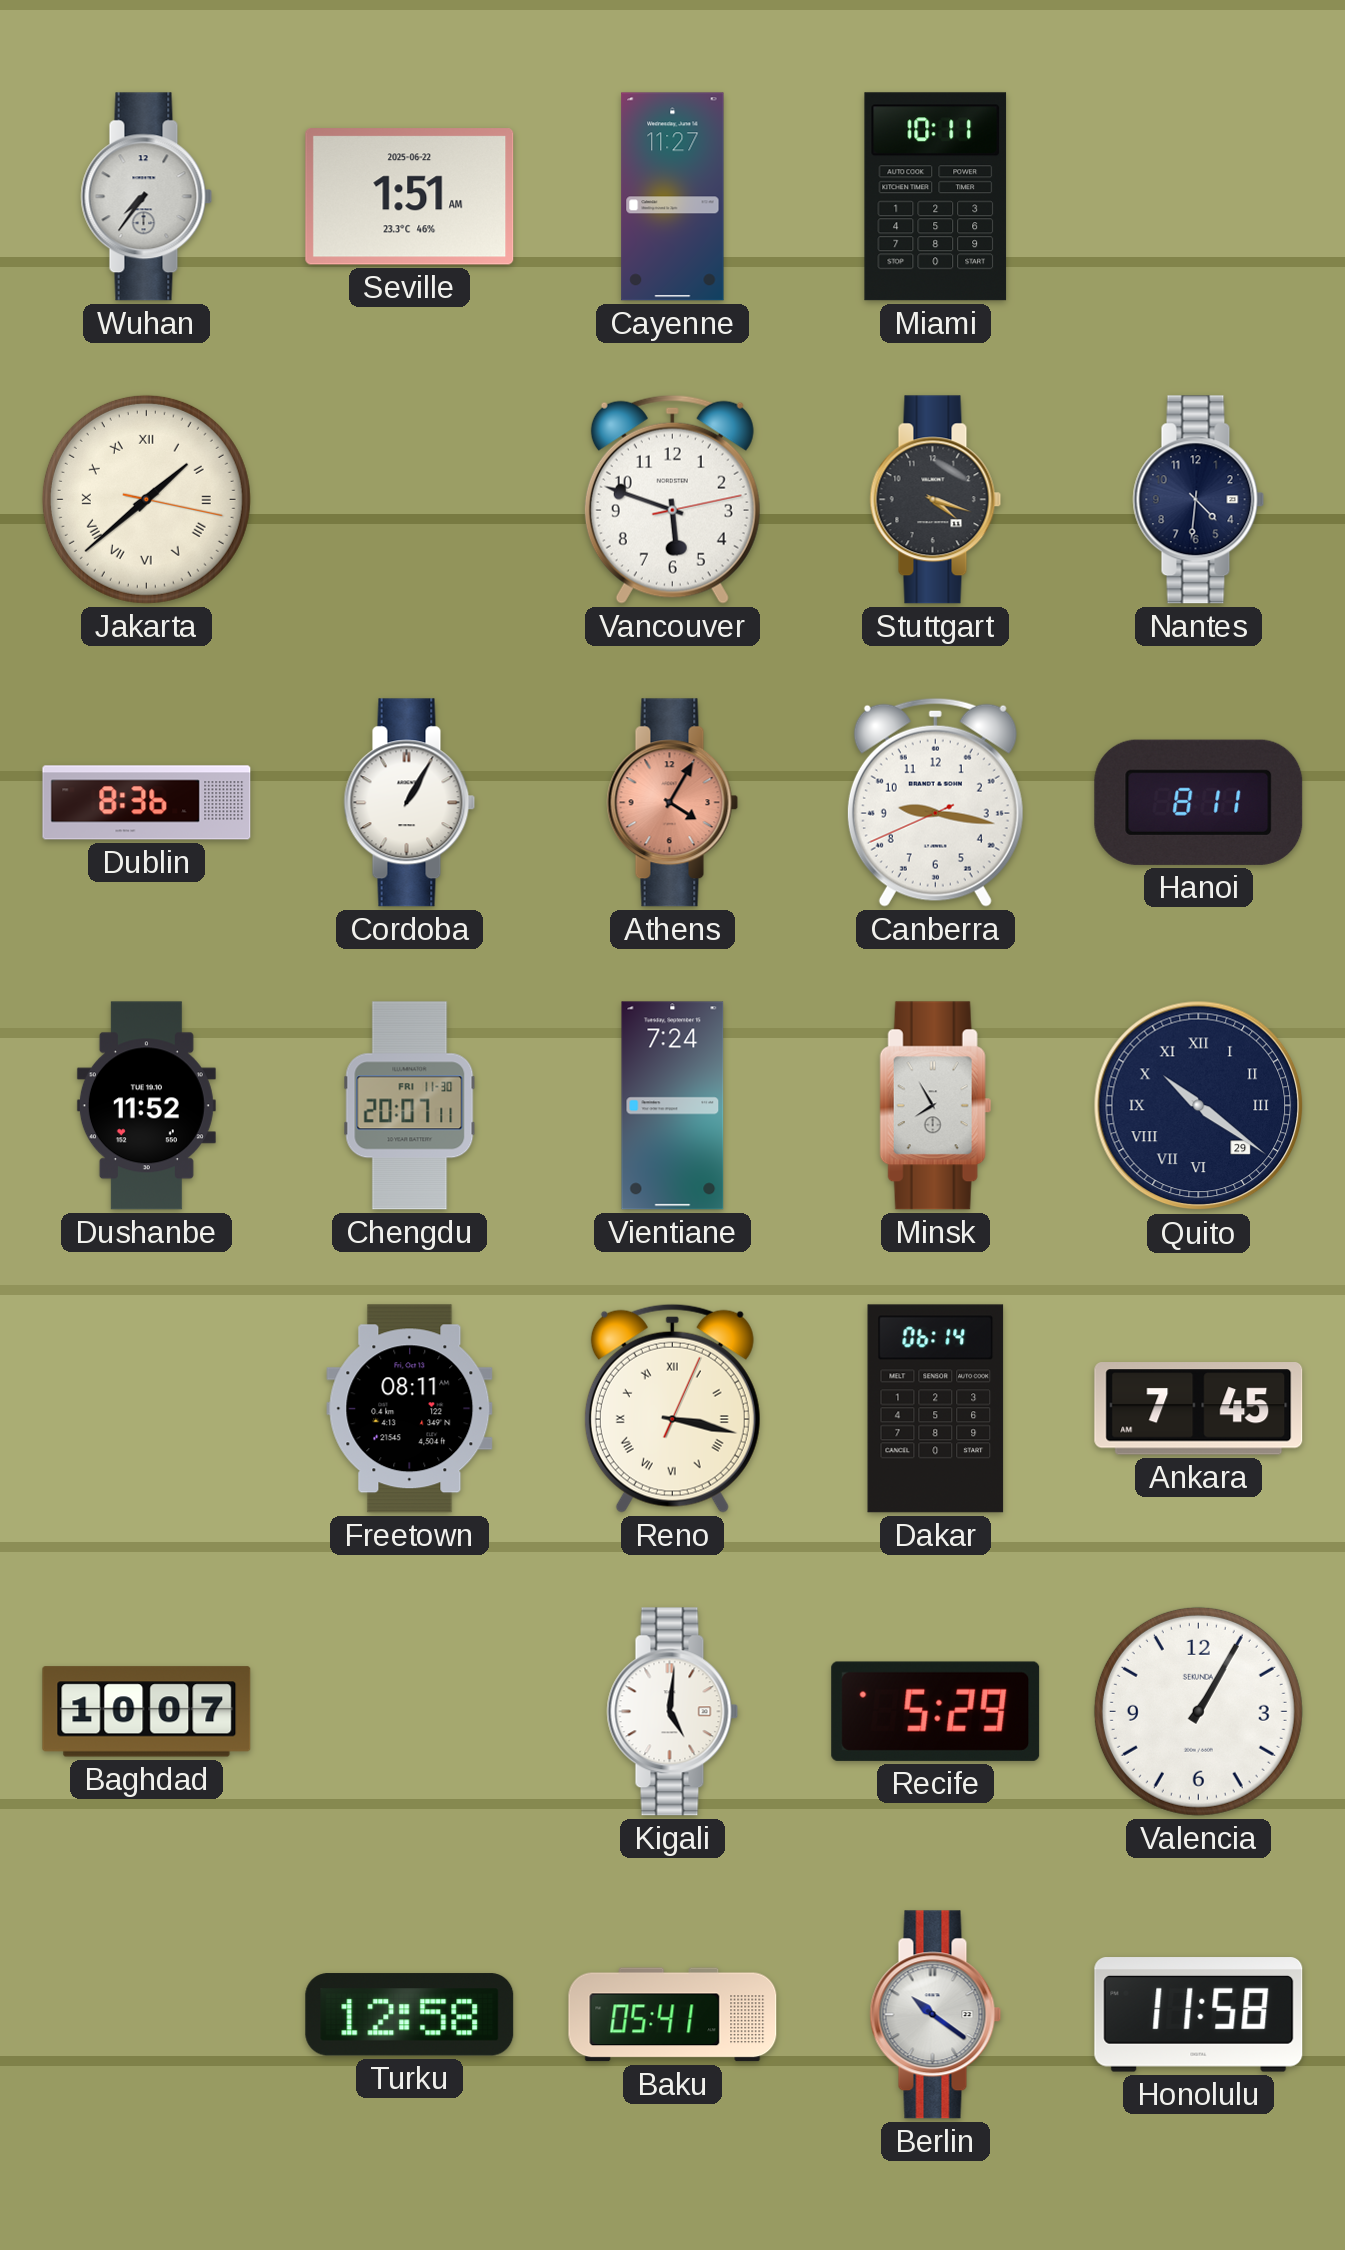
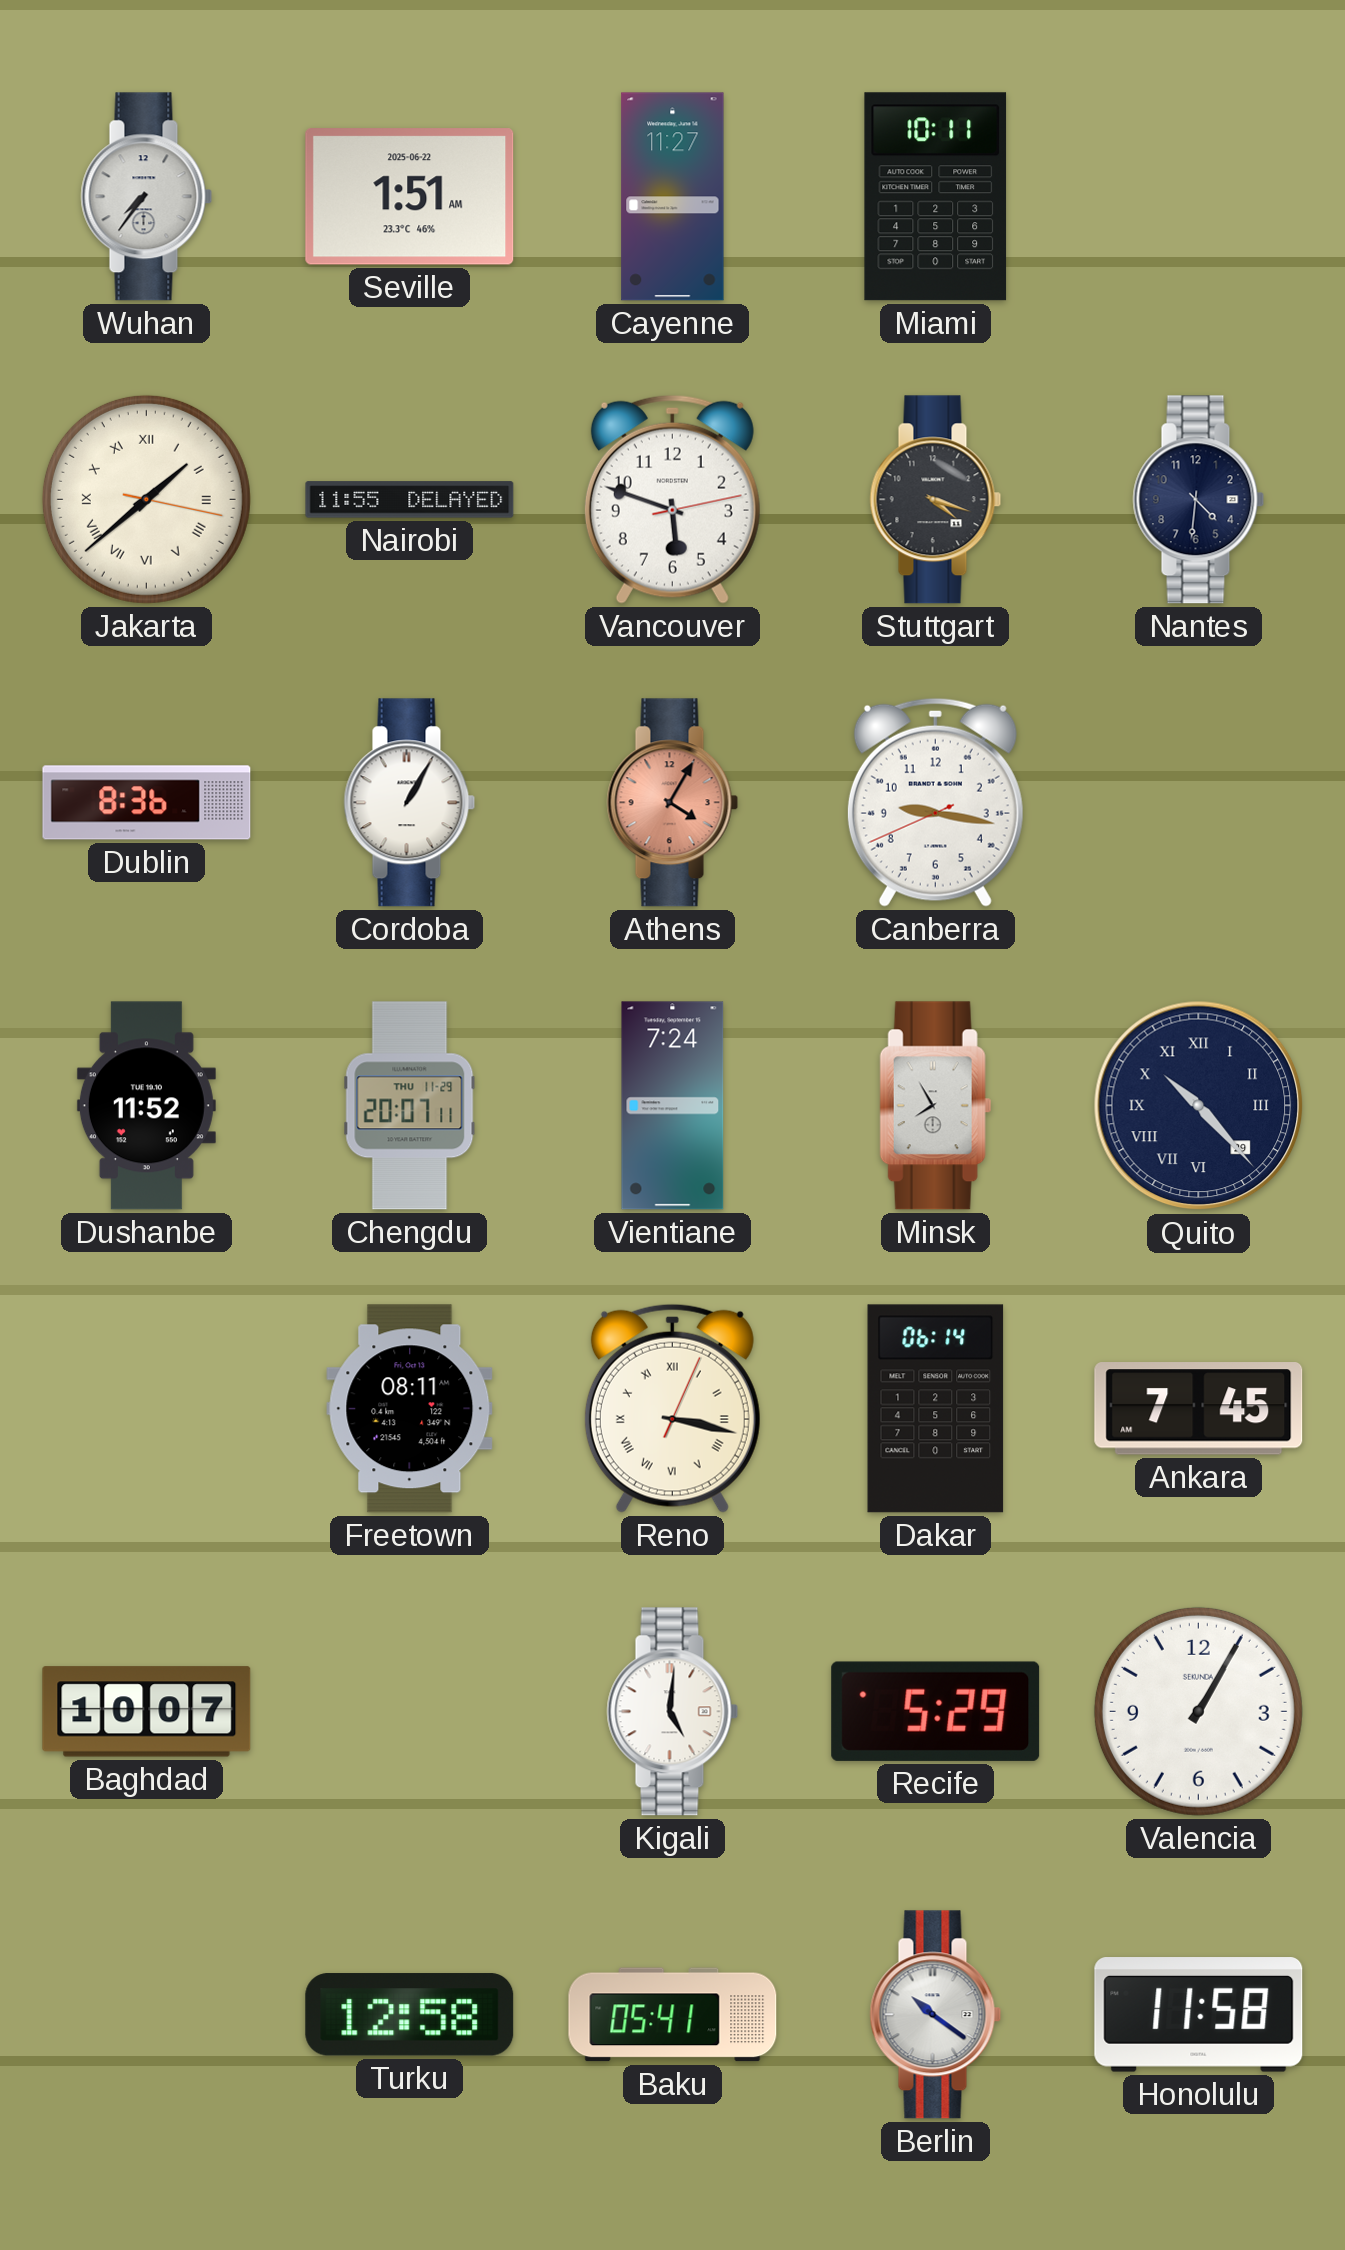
Nairobi: none -> 11:55
Hanoi: 8:11 -> none
Chengdu date: FRI 11-30 -> THU 11-29
Quito: 10:21 -> 10:23
